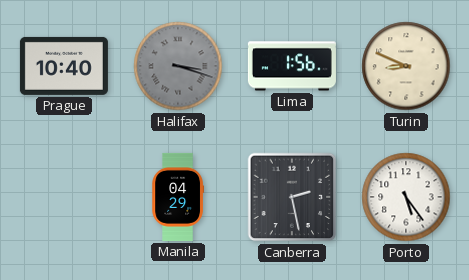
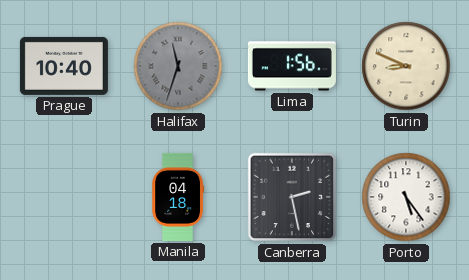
Halifax: 3:18 -> 11:33
Manila: 04:29 -> 04:18
